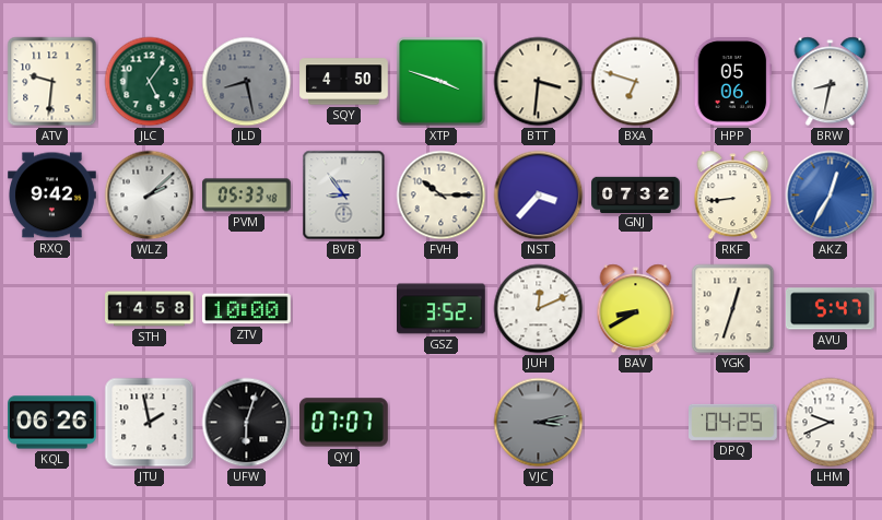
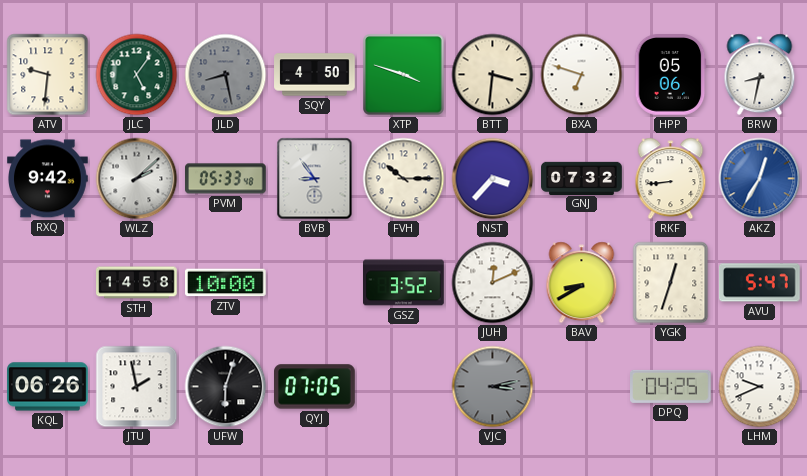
QYJ: 07:07 -> 07:05
